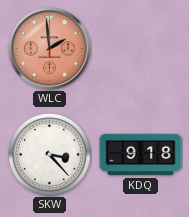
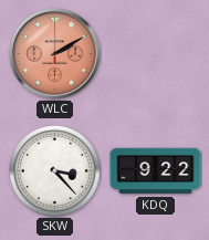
WLC: 1:59 -> 2:10
KDQ: 9:18 -> 9:22
